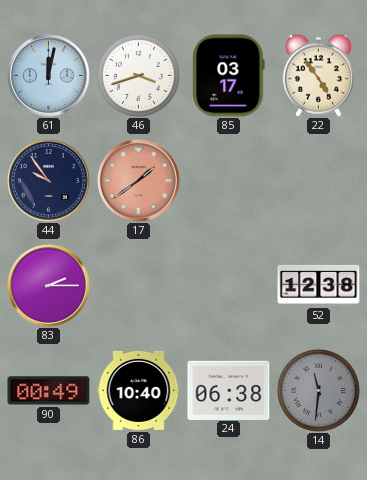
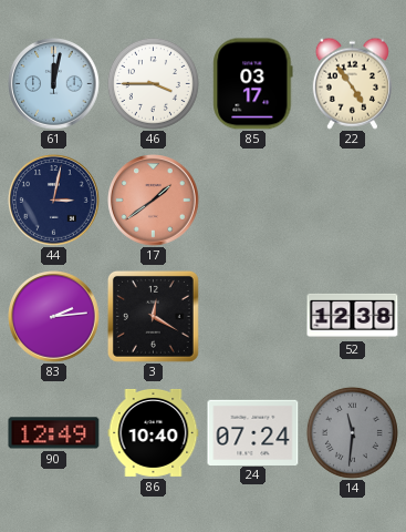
46: 3:42 -> 3:45
44: 9:54 -> 3:02
83: 2:15 -> 2:14
3: none -> 12:20
90: 00:49 -> 12:49
24: 06:38 -> 07:24
